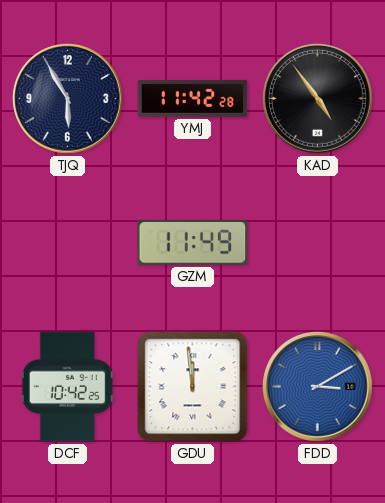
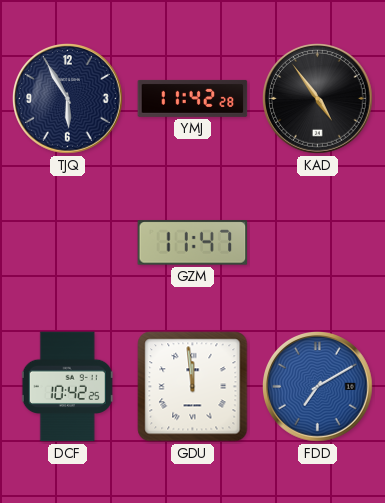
GZM: 11:49 -> 11:47
FDD: 3:10 -> 7:10
